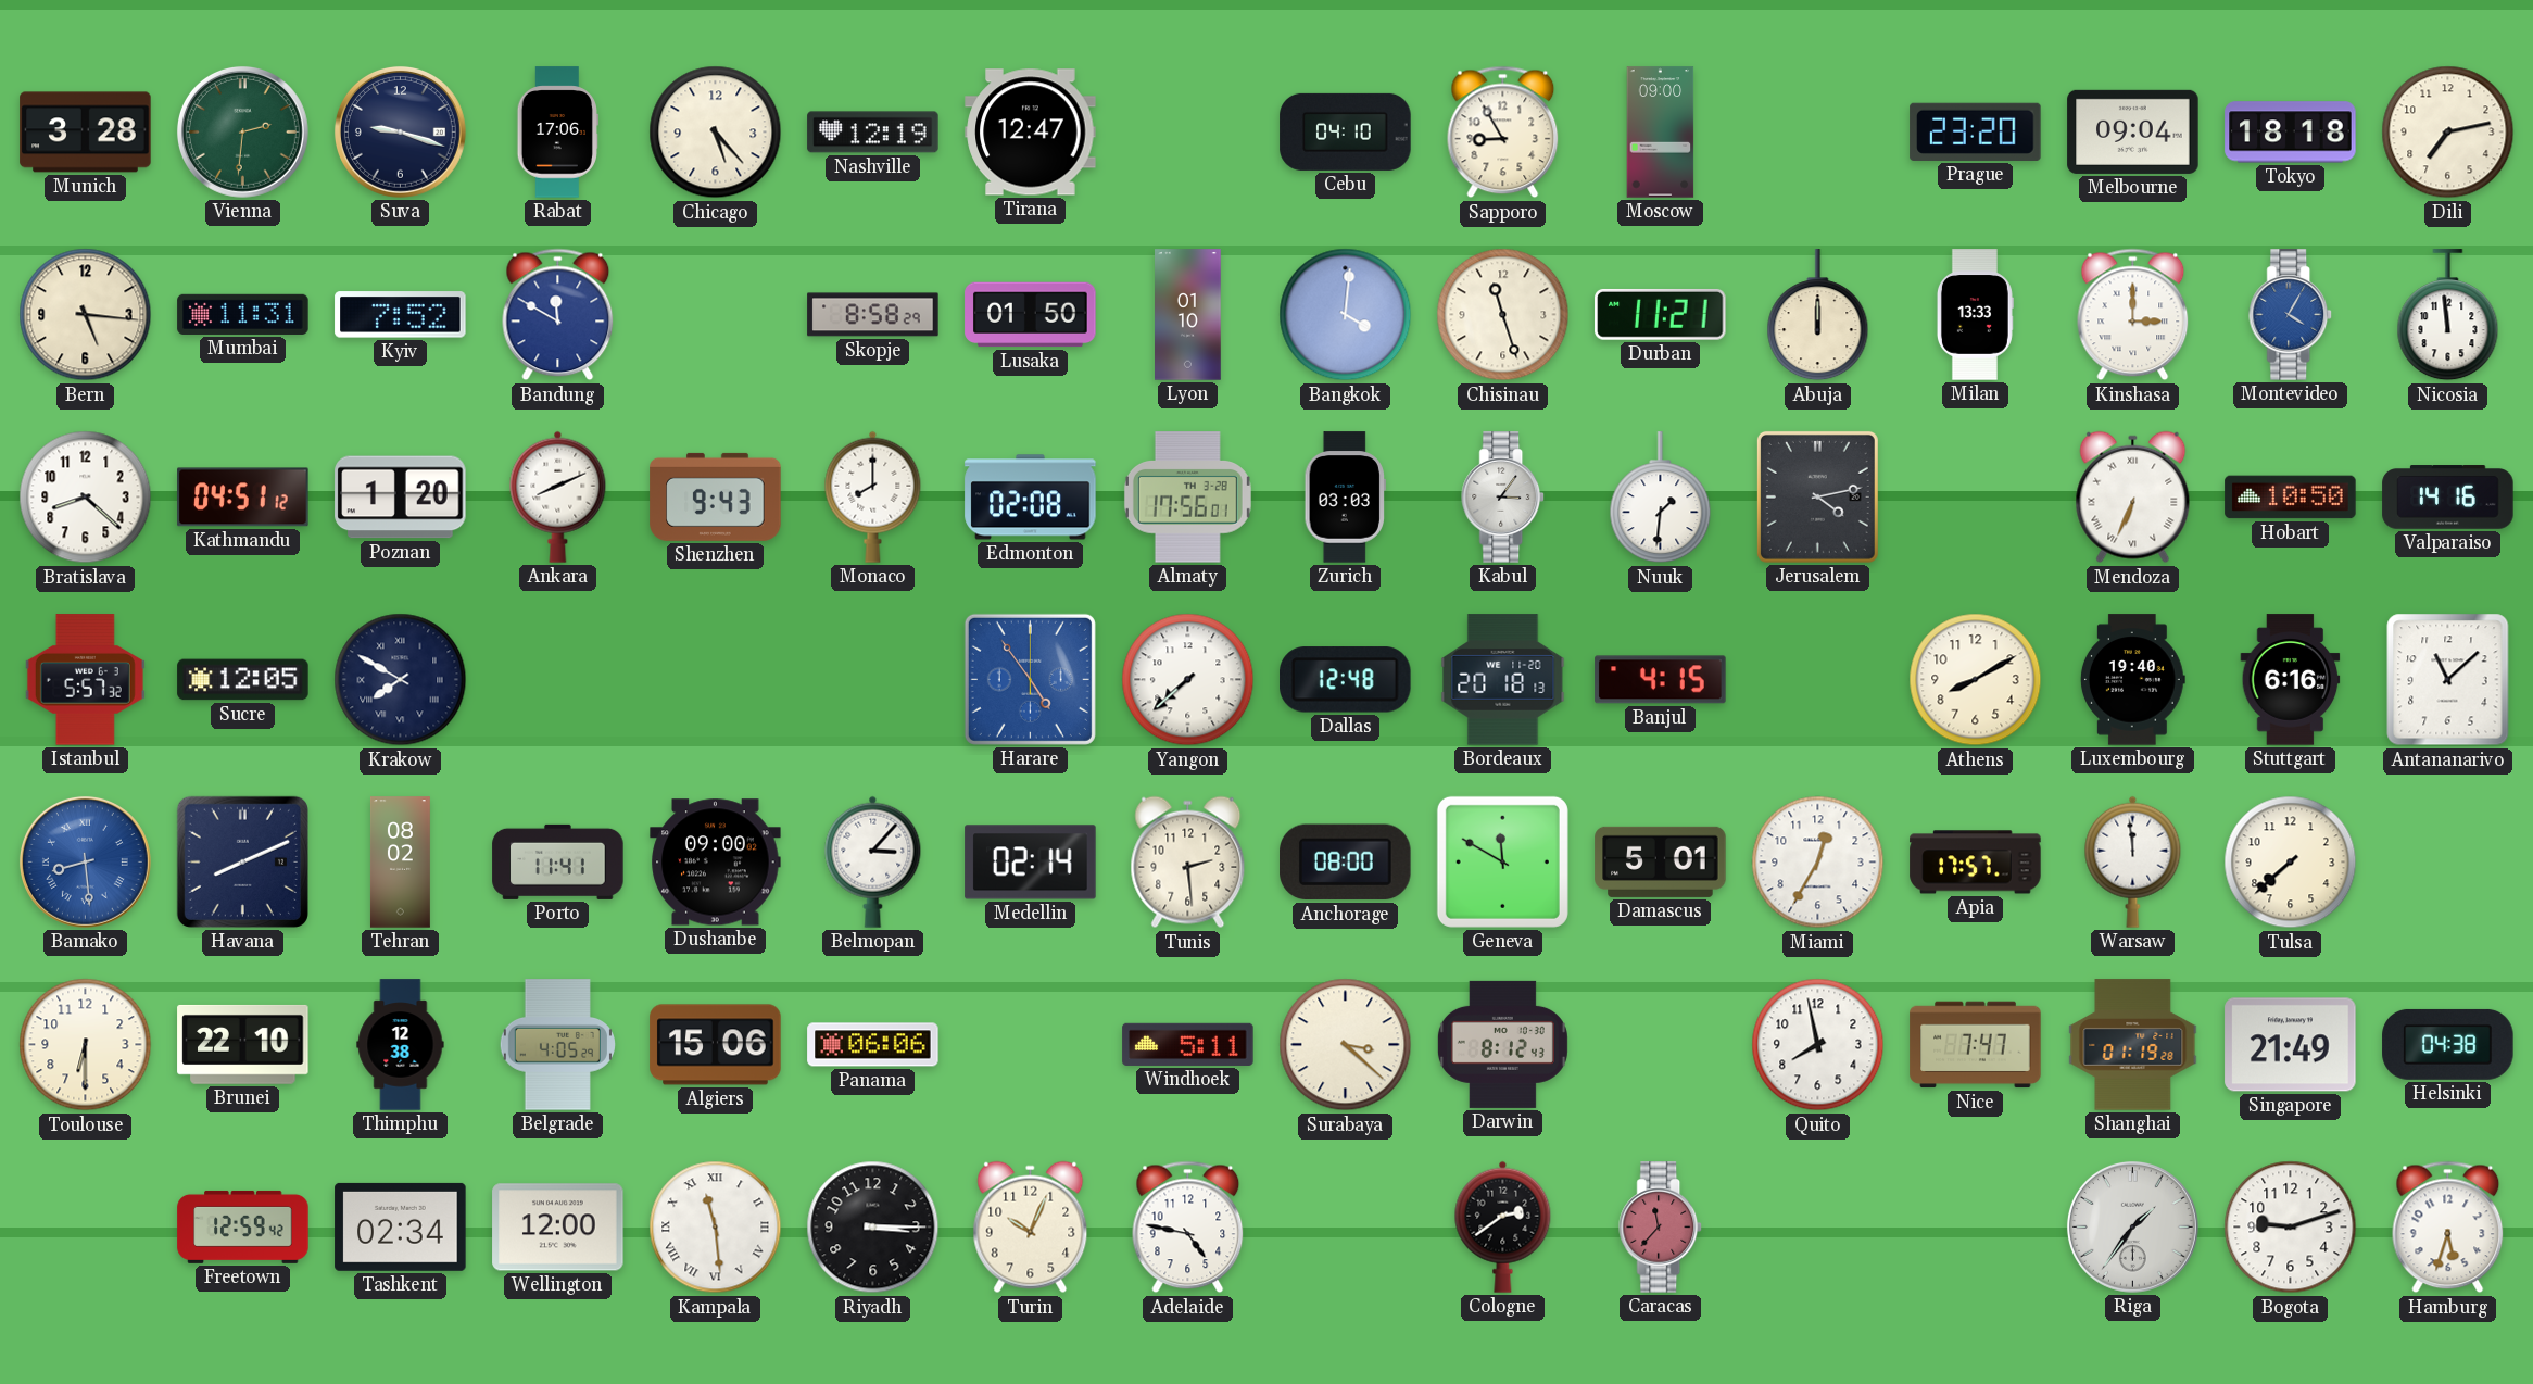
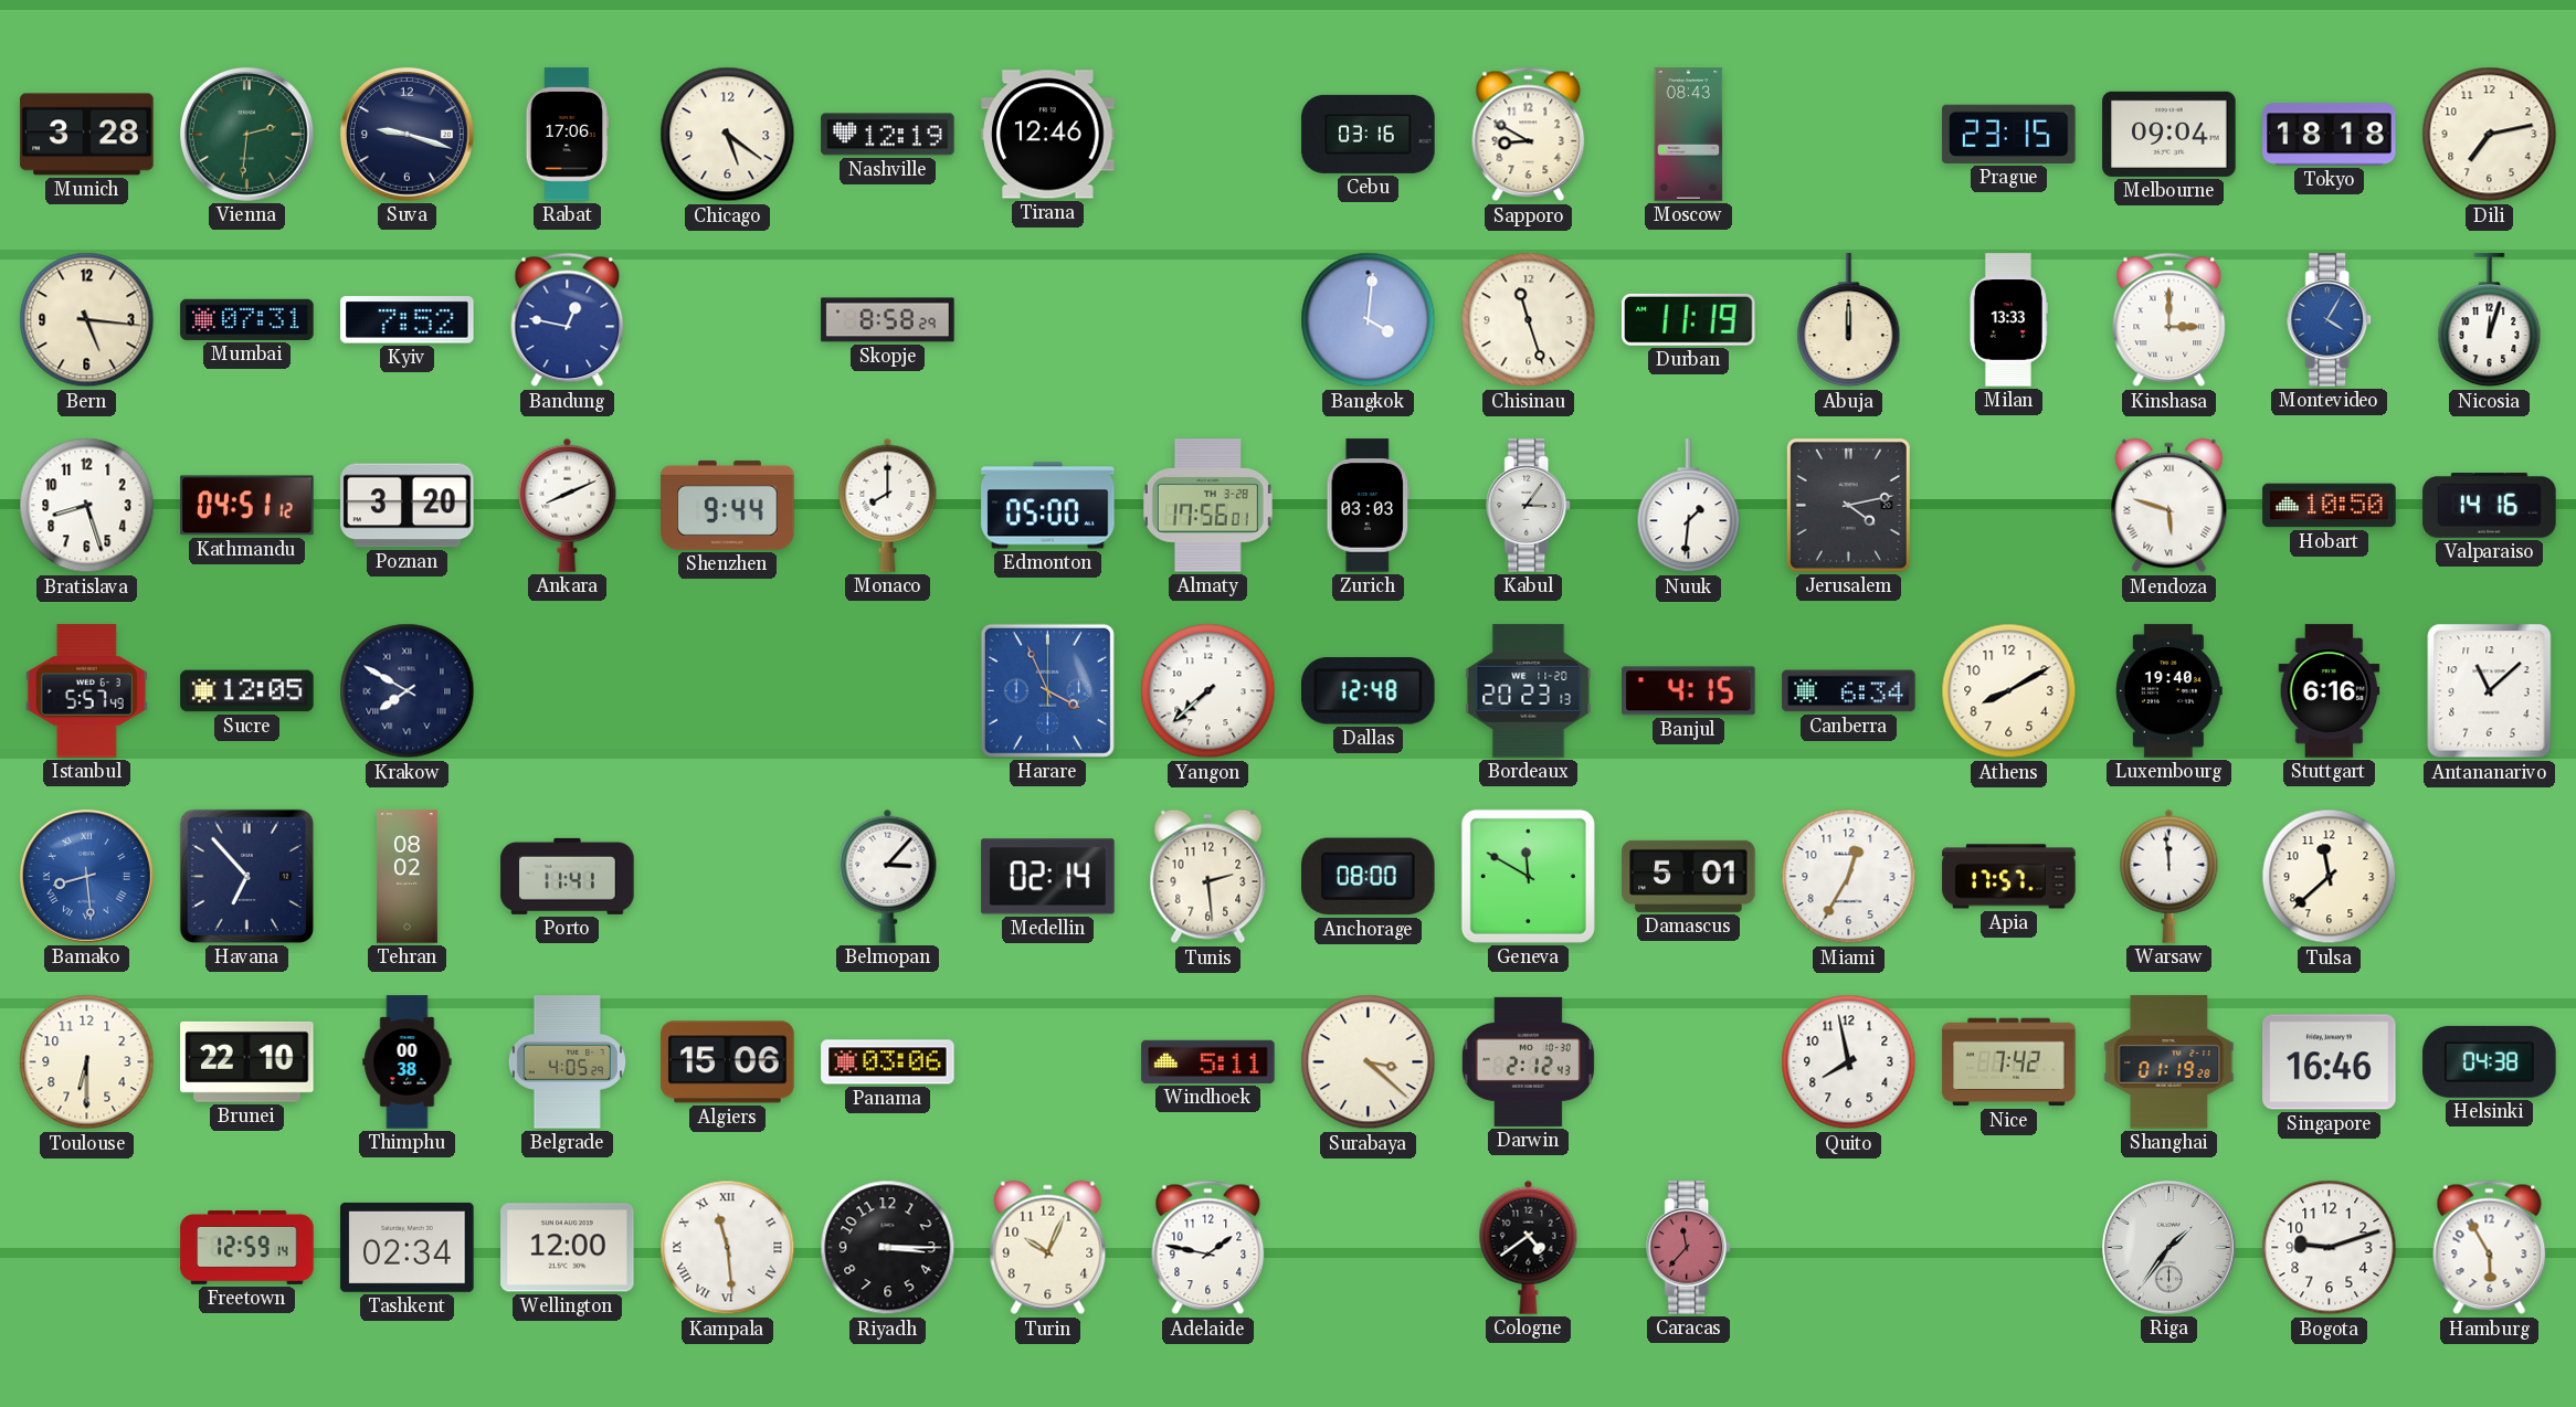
Chicago: 5:23 -> 5:21
Tirana: 12:47 -> 12:46
Cebu: 04:10 -> 03:16
Sapporo: 8:55 -> 8:50
Moscow: 09:00 -> 08:43
Prague: 23:20 -> 23:15
Mumbai: 11:31 -> 07:31
Bandung: 11:50 -> 12:47
Lusaka: 01:50 -> none
Lyon: 01:10 -> none
Durban: 11:21 -> 11:19
Nicosia: 11:59 -> 12:03
Bratislava: 8:22 -> 8:27
Poznan: 1:20 -> 3:20
Shenzhen: 9:43 -> 9:44
Edmonton: 02:08 -> 05:00
Mendoza: 6:34 -> 5:48
Istanbul: 5:57:32 -> 5:57:49
Harare: 4:54 -> 3:56
Bordeaux: 20:18 -> 20:23
Canberra: none -> 6:34
Havana: 8:11 -> 6:53
Dushanbe: 09:00 -> none
Tulsa: 7:38 -> 11:38
Thimphu: 12:38 -> 00:38
Panama: 06:06 -> 03:06
Darwin: 8:12 -> 2:12
Nice: 7:47 -> 7:42
Singapore: 21:49 -> 16:46
Freetown: 12:59:42 -> 12:59:14
Adelaide: 4:47 -> 1:47
Cologne: 2:39 -> 4:39
Hamburg: 5:33 -> 5:55
